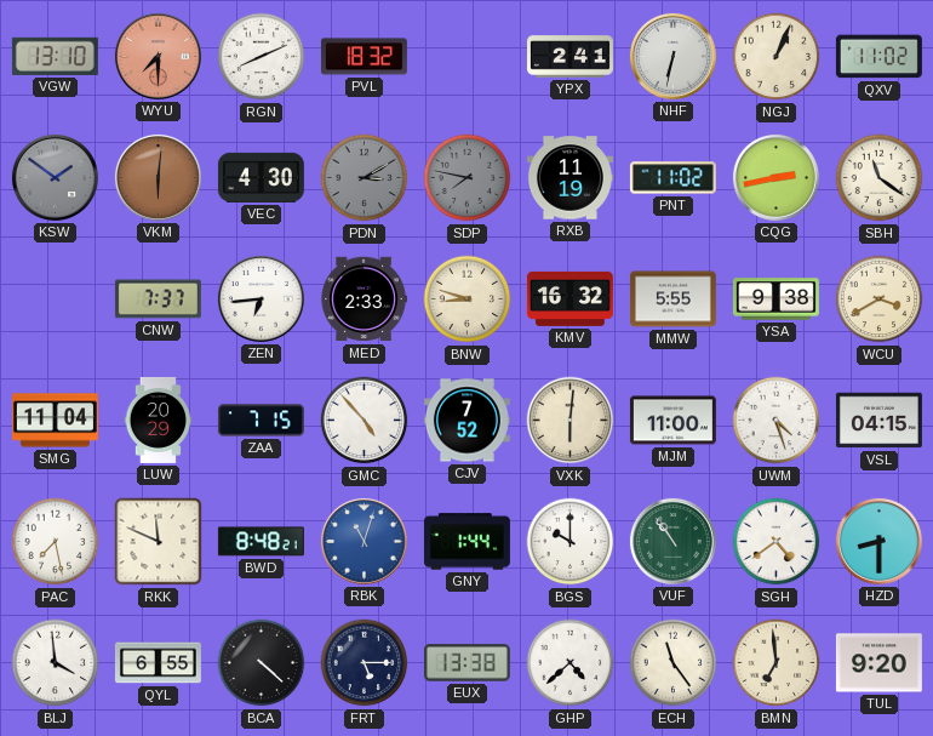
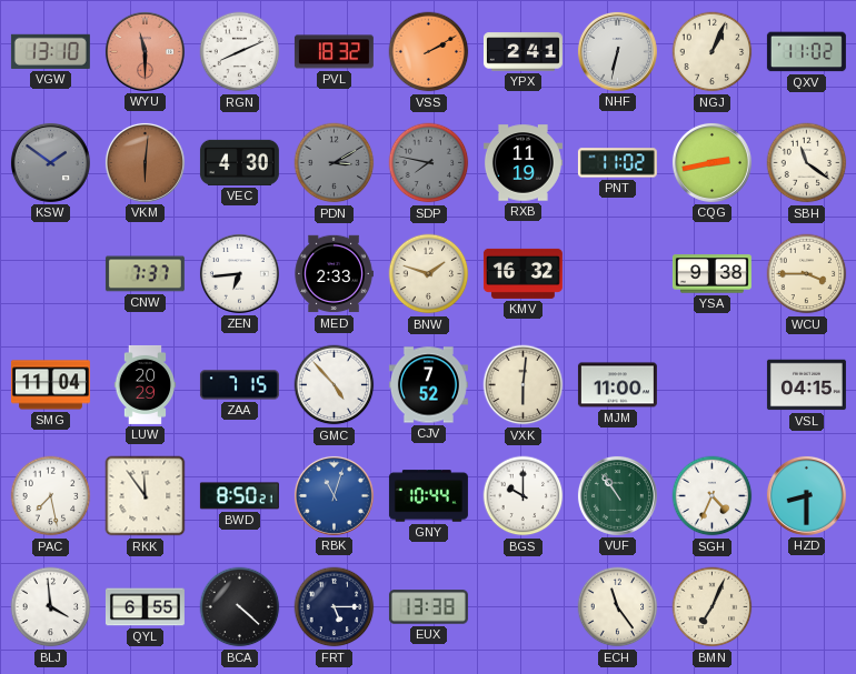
WYU: 7:30 -> 11:30
VSS: none -> 2:10
BNW: 8:48 -> 1:48
MMW: 5:55 -> none
WCU: 3:40 -> 3:45
UWM: 4:27 -> none
RKK: 11:49 -> 11:54
BWD: 8:48 -> 8:50
GNY: 1:44 -> 10:44
SGH: 4:39 -> 4:34
GHP: 4:38 -> none
BMN: 6:59 -> 7:04
TUL: 9:20 -> none
